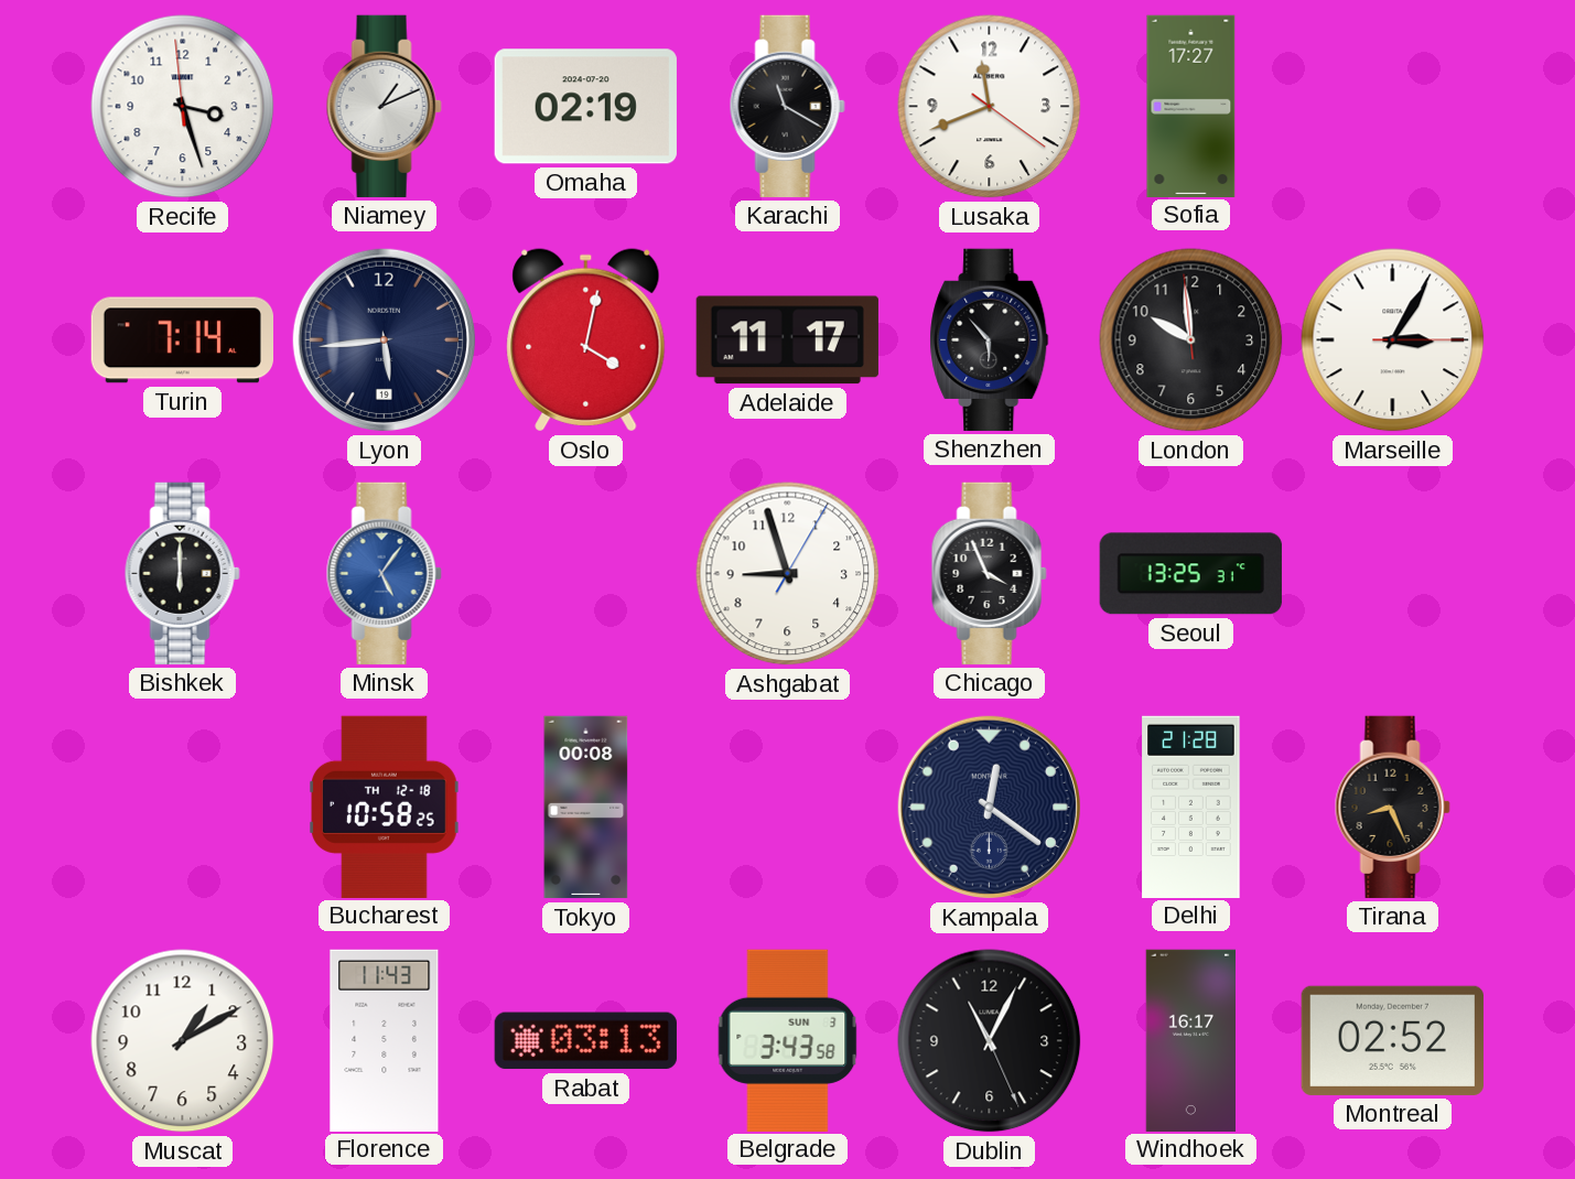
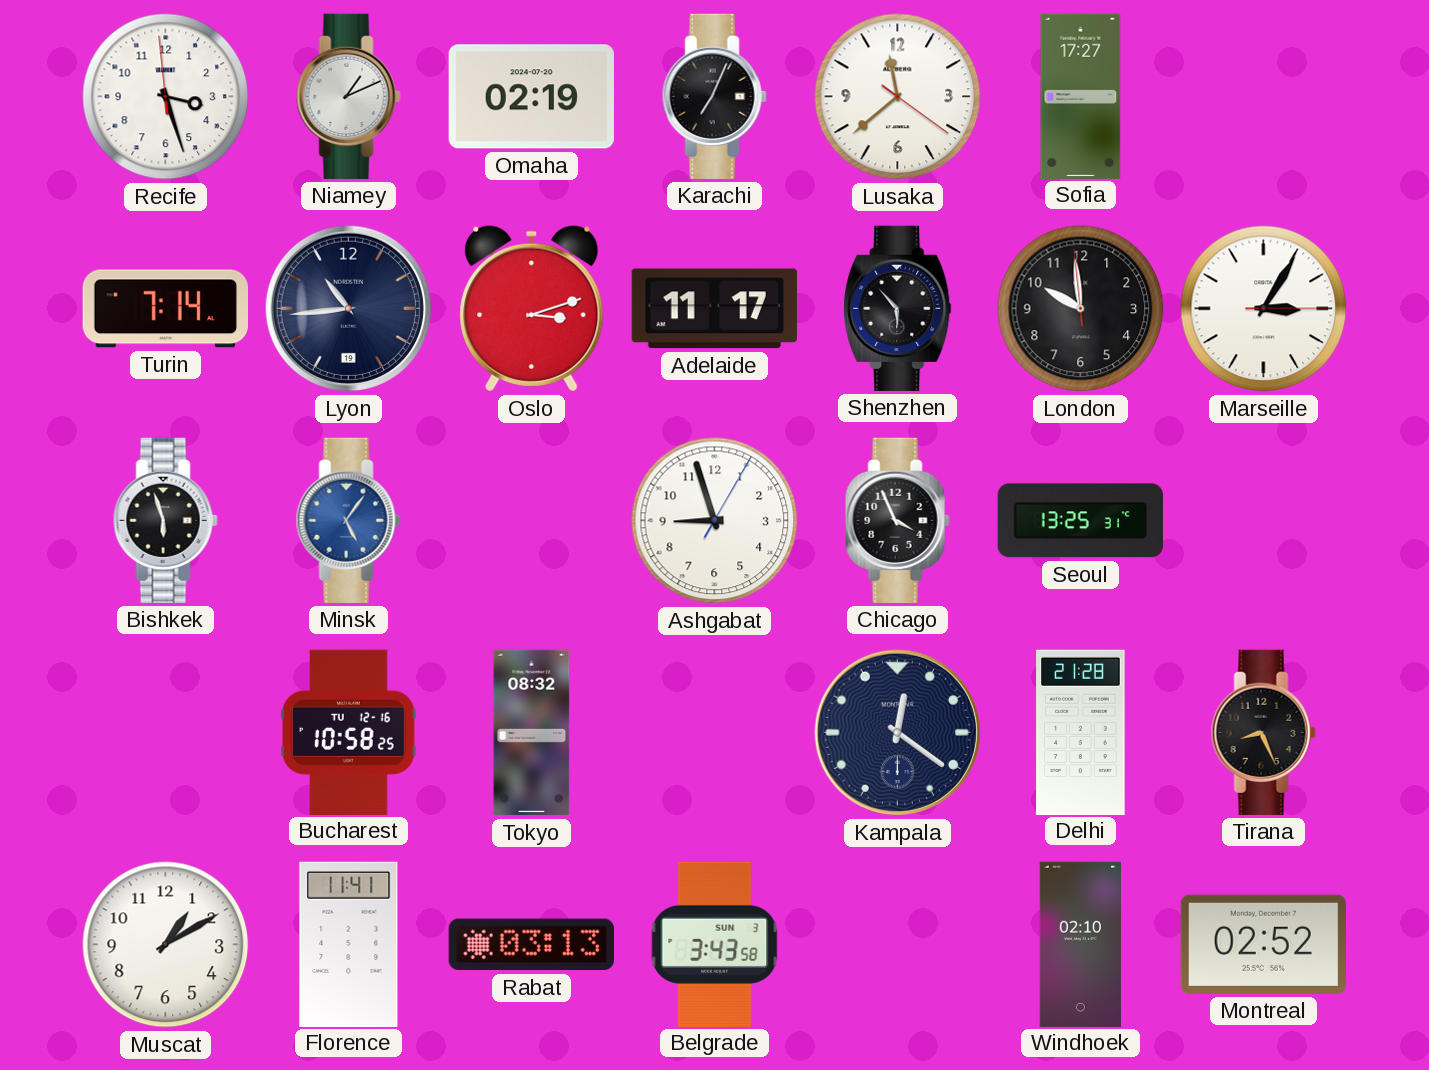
Karachi: 11:20 -> 7:04
Lusaka: 11:41 -> 11:38
Lyon: 5:44 -> 10:44
Oslo: 4:02 -> 3:12
Bishkek: 6:00 -> 5:57
Bucharest date: TH 12-18 -> TU 12-16
Tokyo: 00:08 -> 08:32
Florence: 11:43 -> 11:41
Dublin: 11:04 -> none
Windhoek: 16:17 -> 02:10
